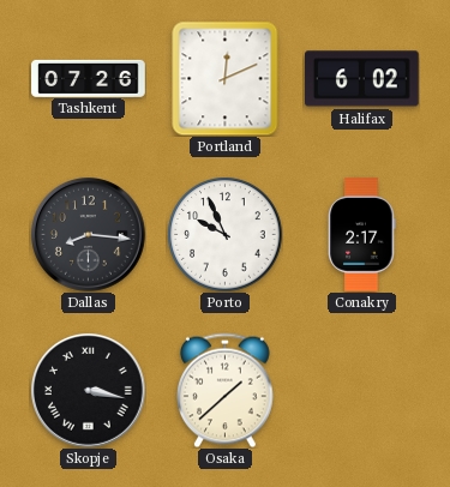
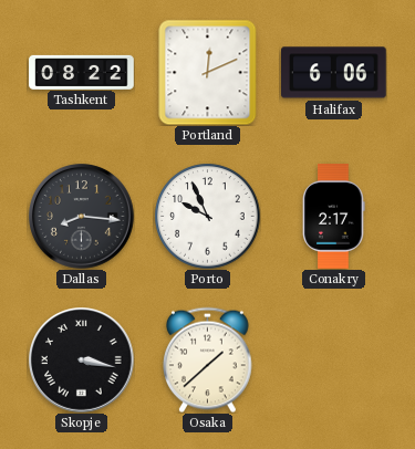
Tashkent: 07:26 -> 08:22
Halifax: 6:02 -> 6:06
